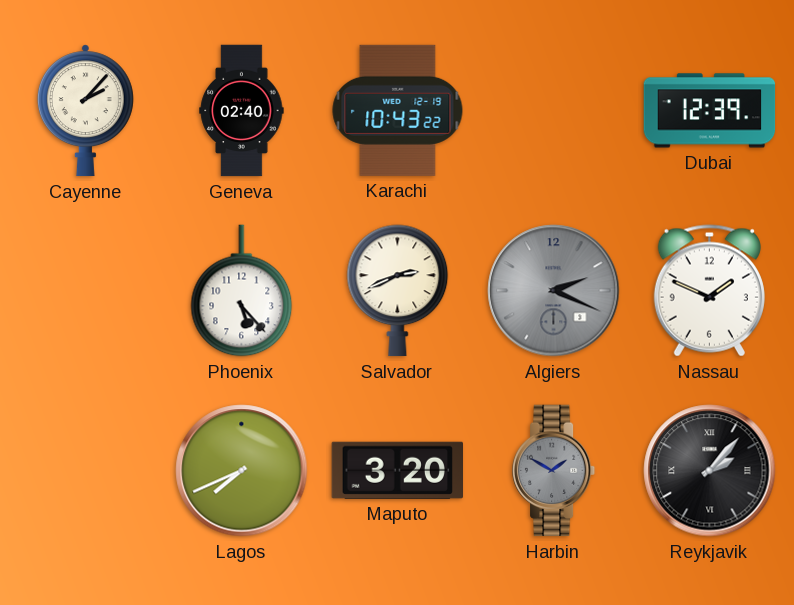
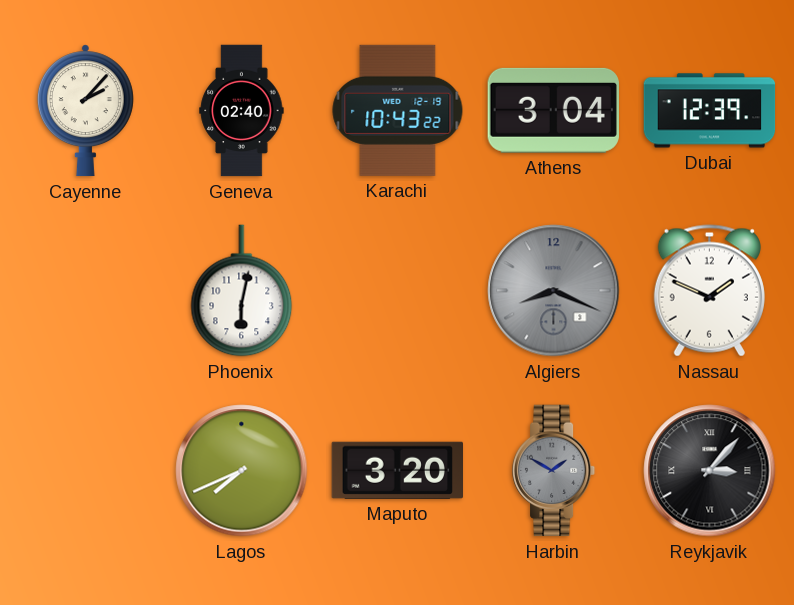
Athens: none -> 3:04
Phoenix: 5:23 -> 6:02
Salvador: 2:41 -> none
Algiers: 2:19 -> 8:19
Reykjavik: 2:07 -> 3:07
